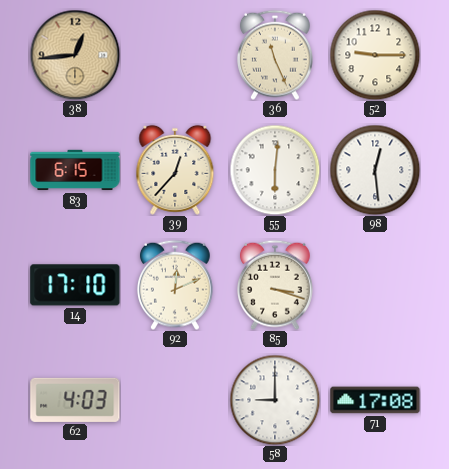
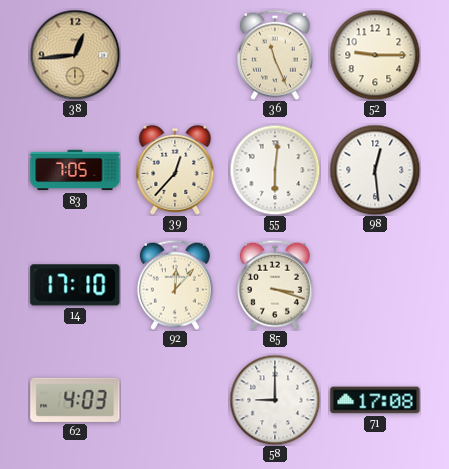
83: 6:15 -> 7:05
92: 12:11 -> 12:07
